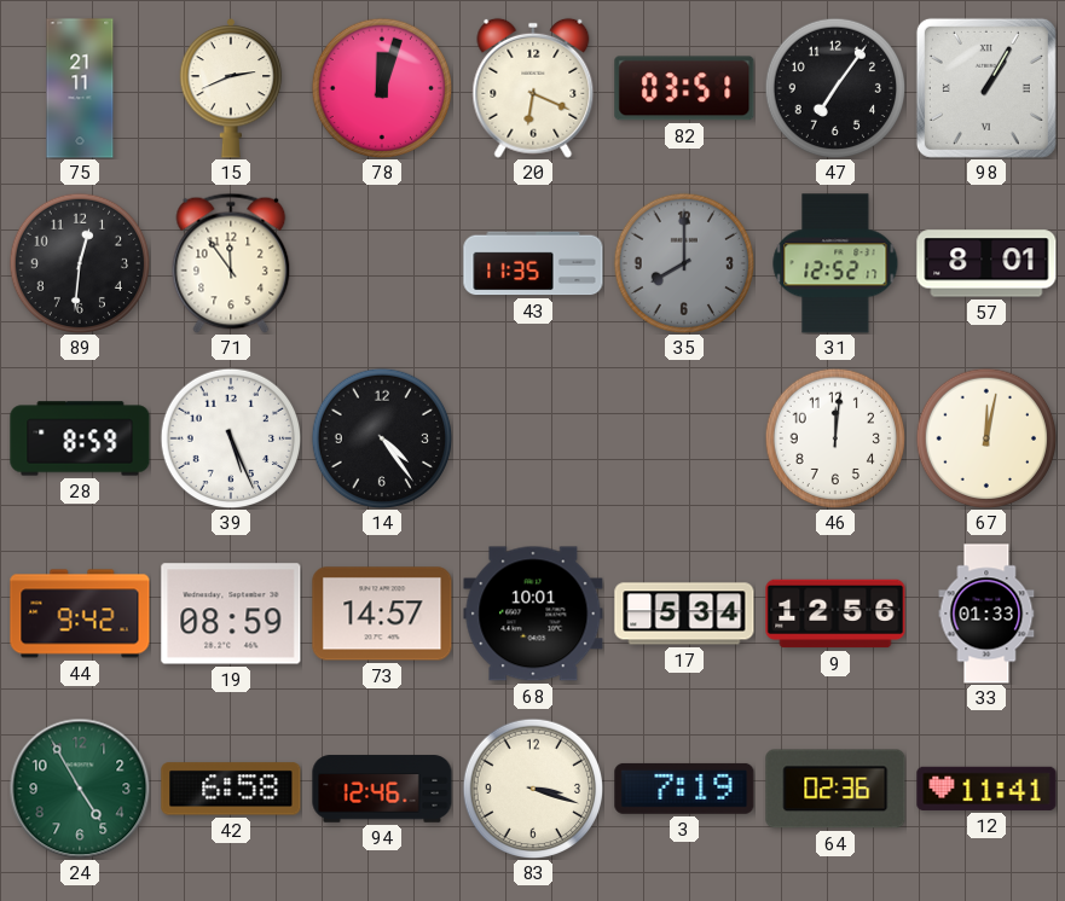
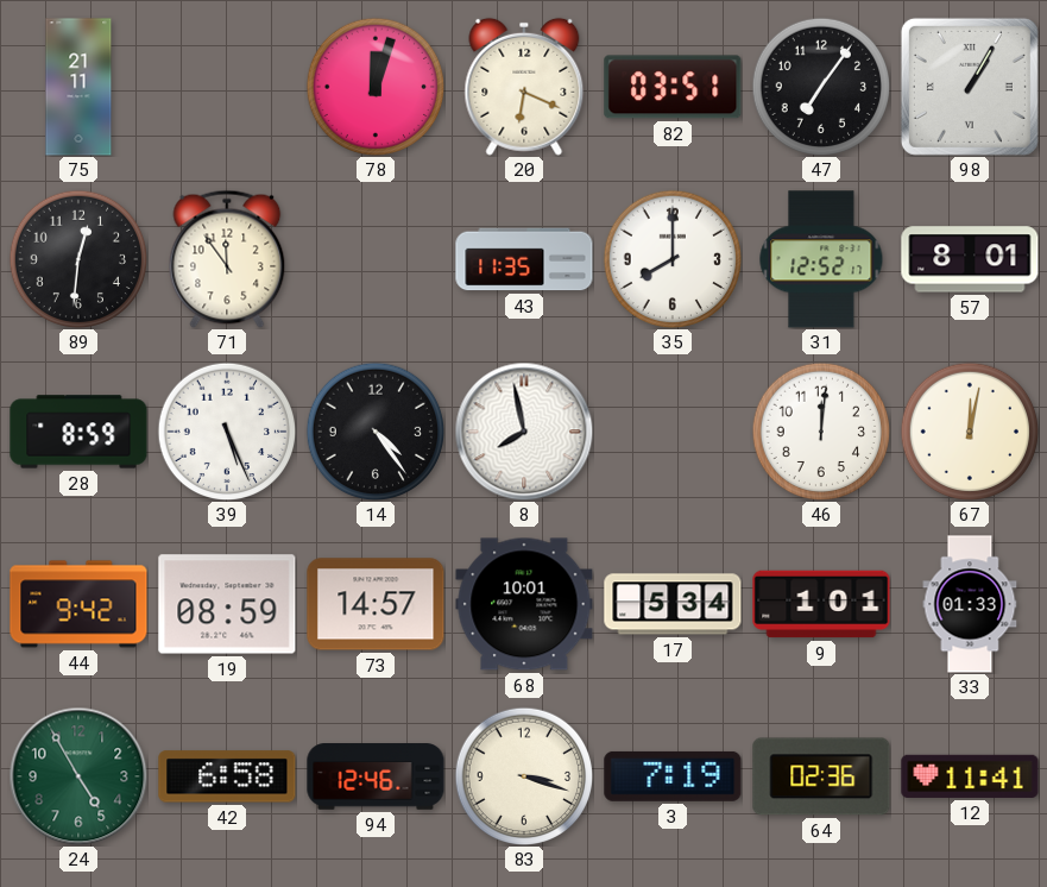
15: 2:41 -> none
35 dial: grey -> white
8: none -> 7:58
9: 12:56 -> 1:01
